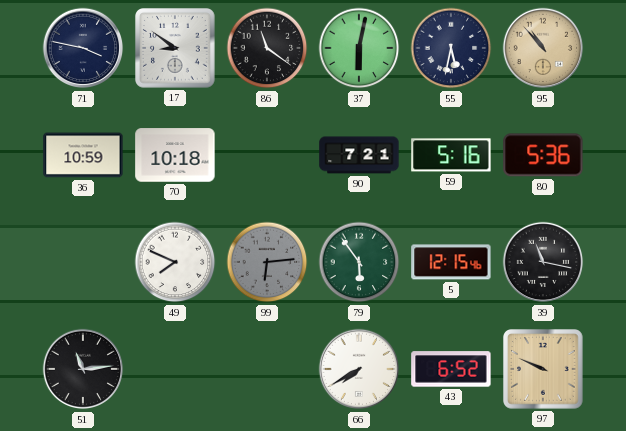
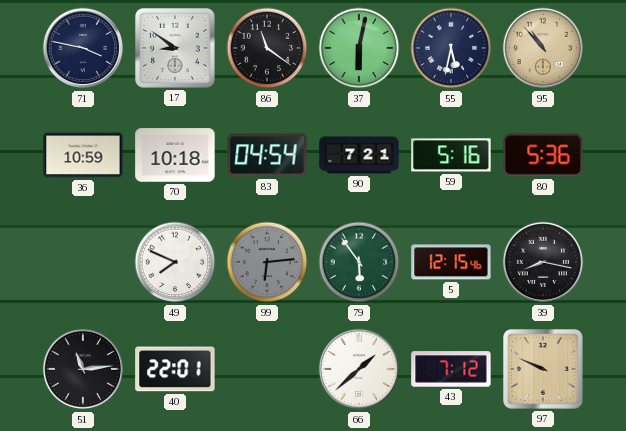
83: none -> 04:54
39: 11:17 -> 8:17
40: none -> 22:01
66: 7:40 -> 1:38
43: 6:52 -> 7:12
